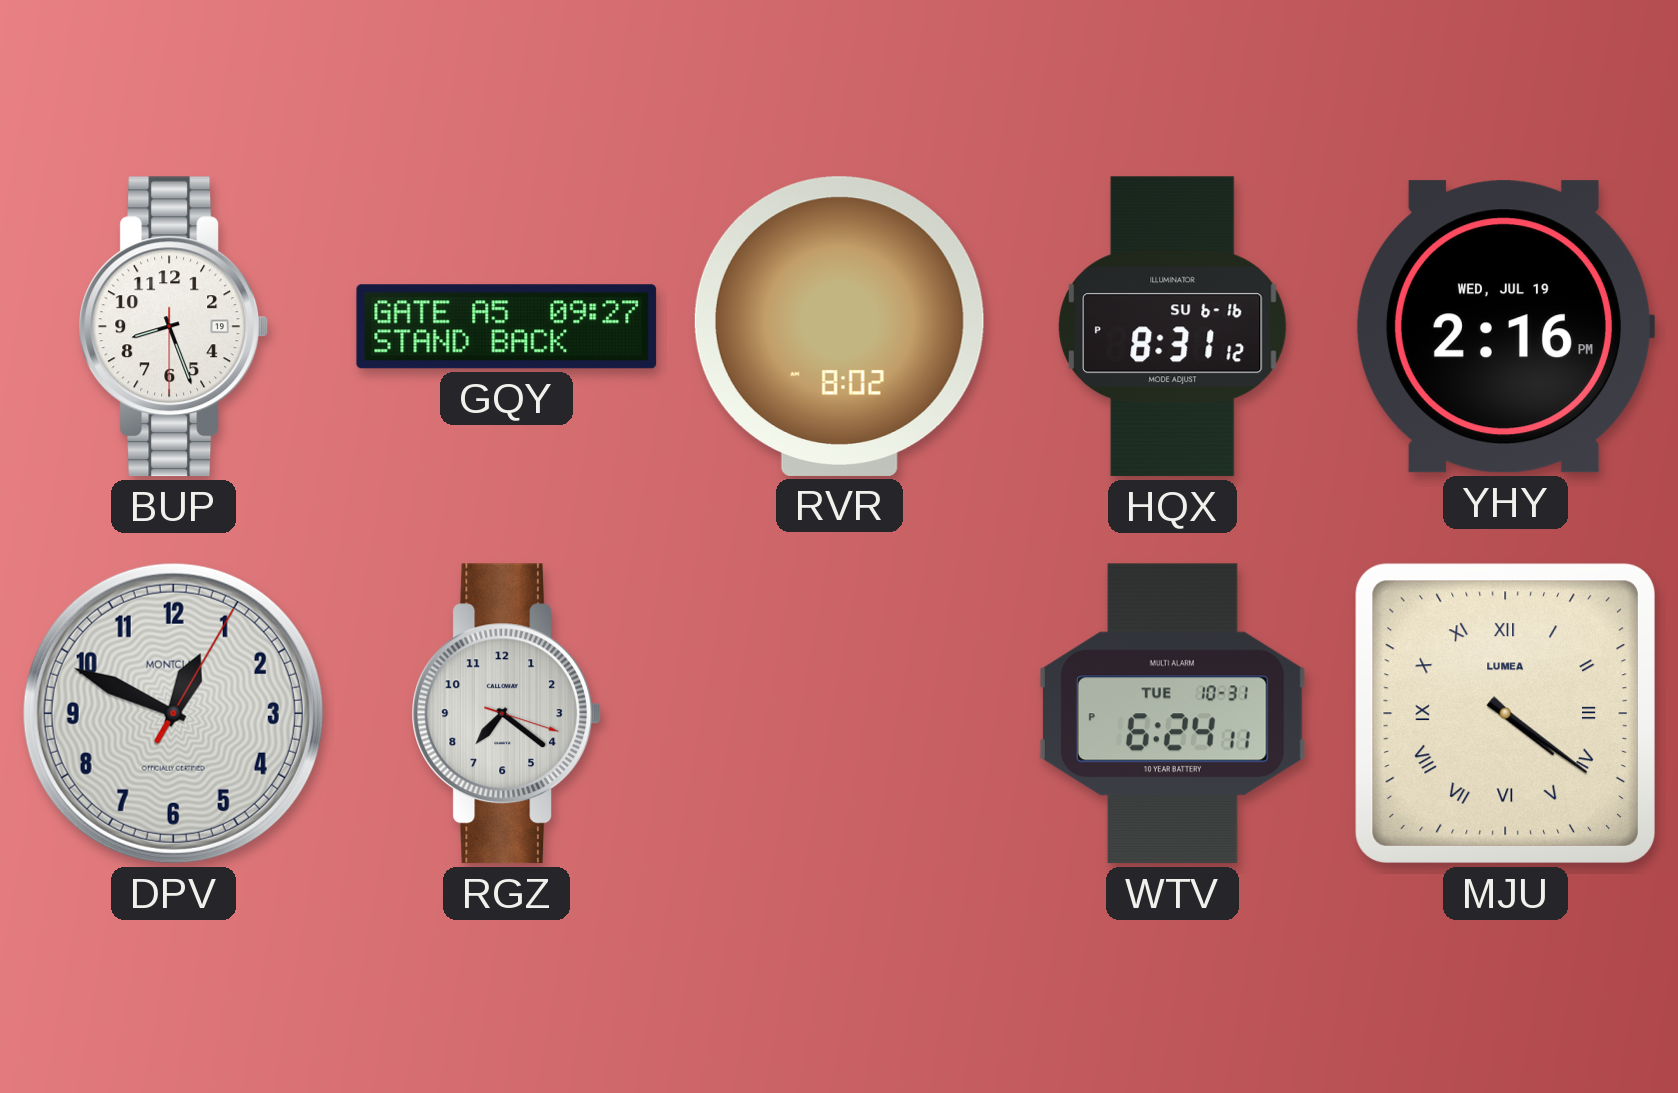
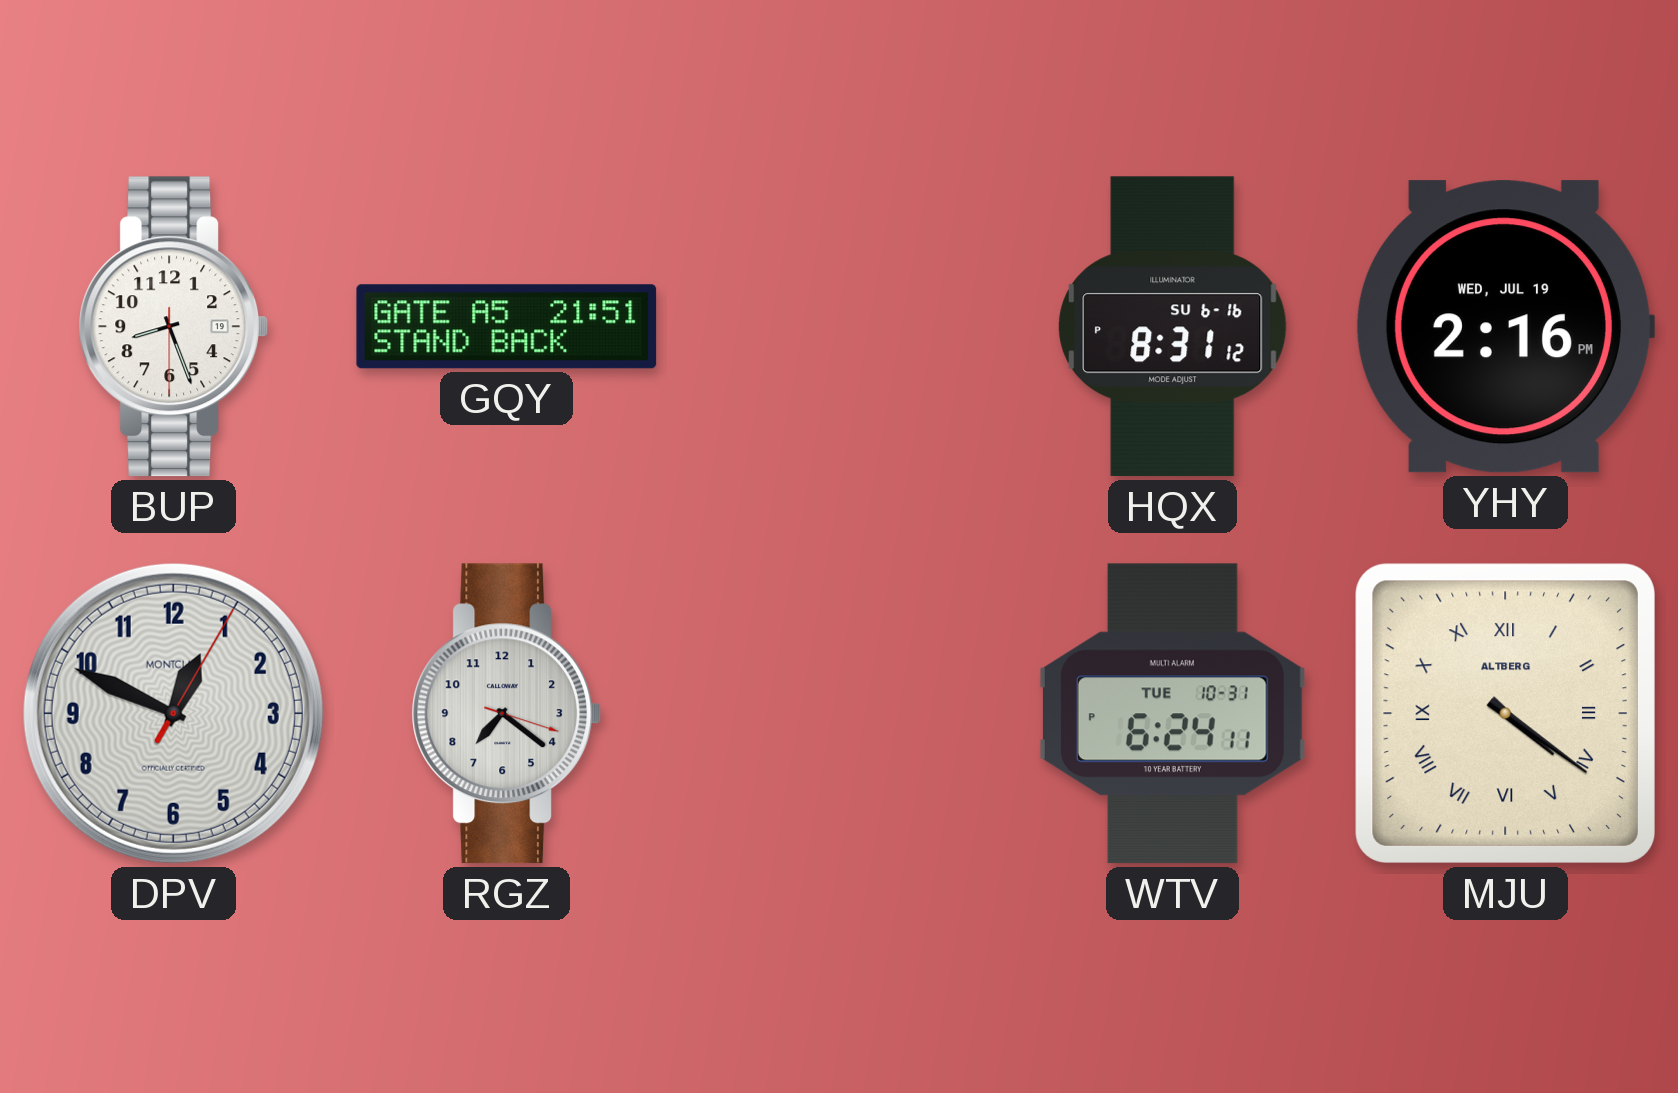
GQY: 09:27 -> 21:51
RVR: 8:02 -> none
MJU brand: LUMEA -> ALTBERG
